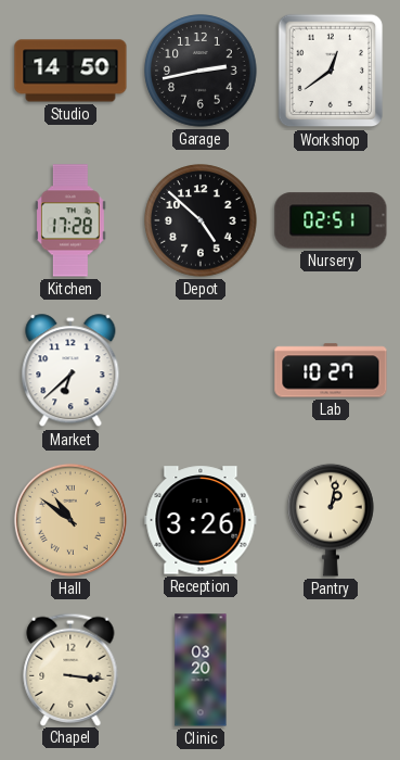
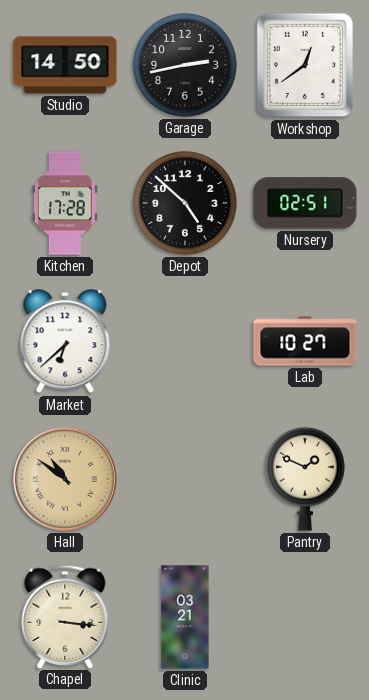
Reception: 3:26 -> none
Pantry: 1:02 -> 1:49
Clinic: 03:20 -> 03:21
